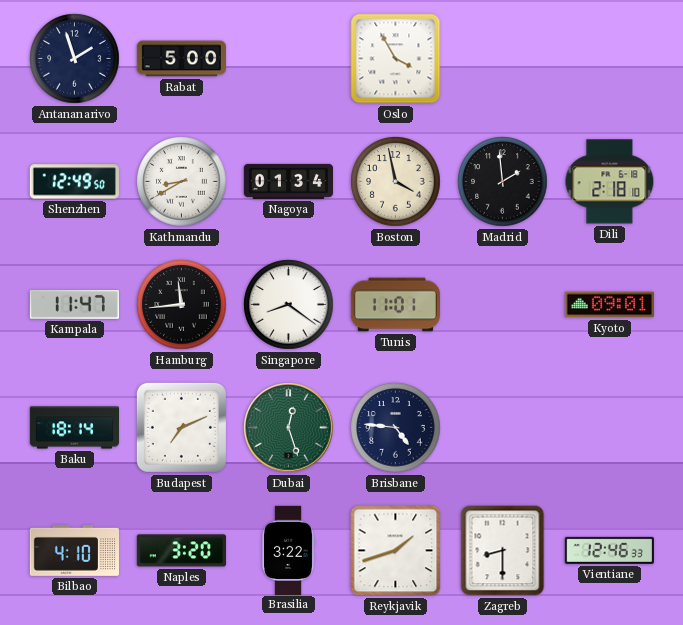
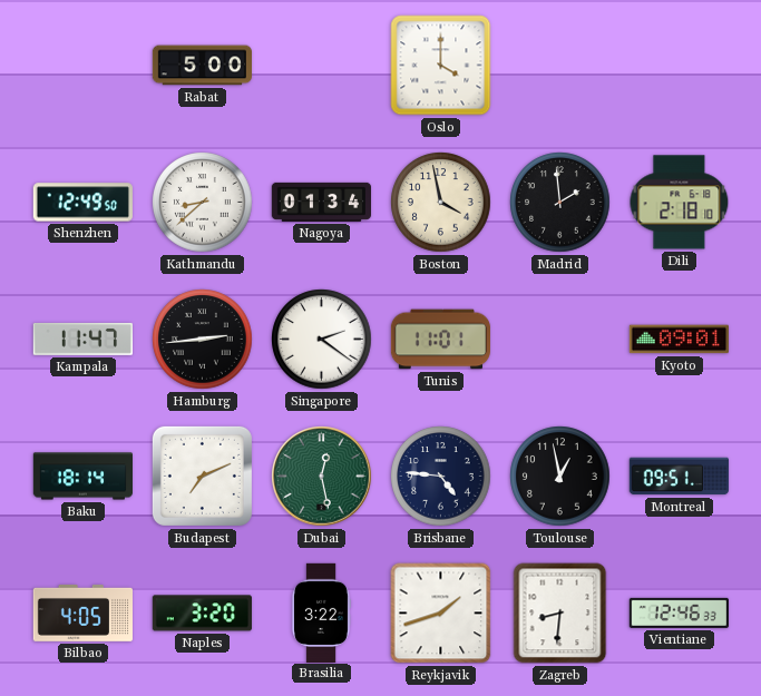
Antananarivo: 1:57 -> none
Oslo: 3:55 -> 4:00
Kathmandu: 8:40 -> 8:38
Hamburg: 11:44 -> 2:44
Singapore: 8:21 -> 2:21
Dubai: 12:27 -> 12:28
Toulouse: none -> 12:58
Montreal: none -> 09:51
Bilbao: 4:10 -> 4:05
Zagreb: 8:30 -> 8:31
